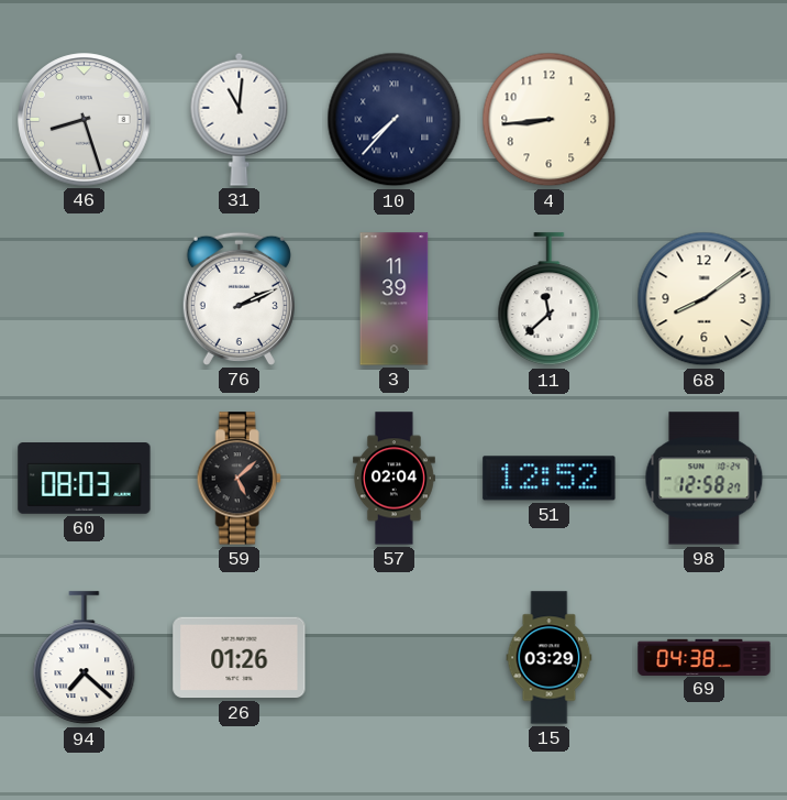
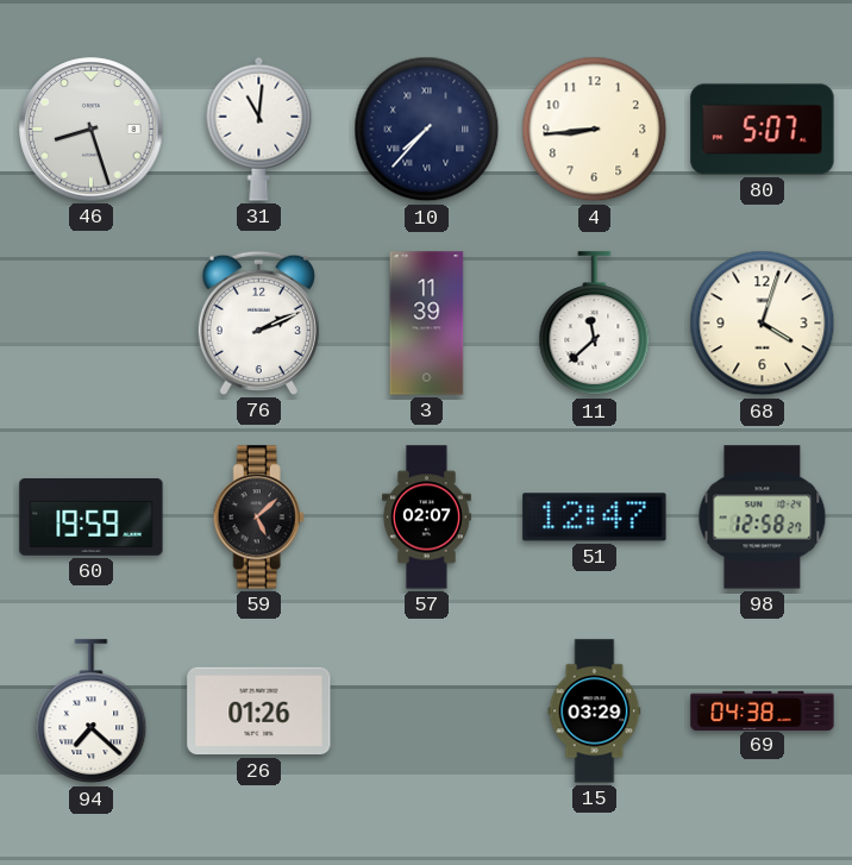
80: none -> 5:07
68: 8:09 -> 4:03
60: 08:03 -> 19:59
57: 02:04 -> 02:07
51: 12:52 -> 12:47
